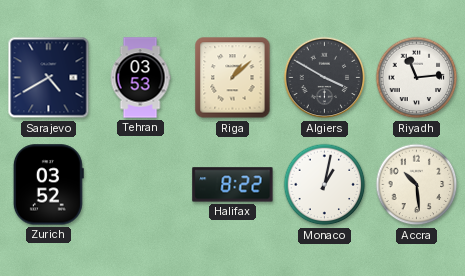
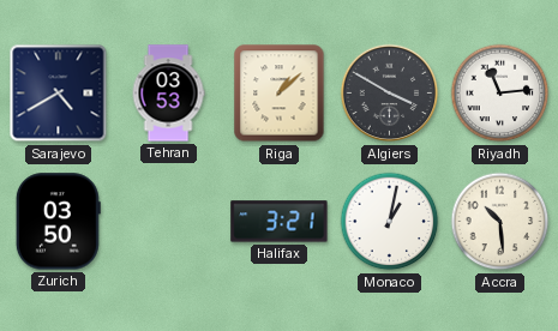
Zurich: 03:52 -> 03:50
Halifax: 8:22 -> 3:21
